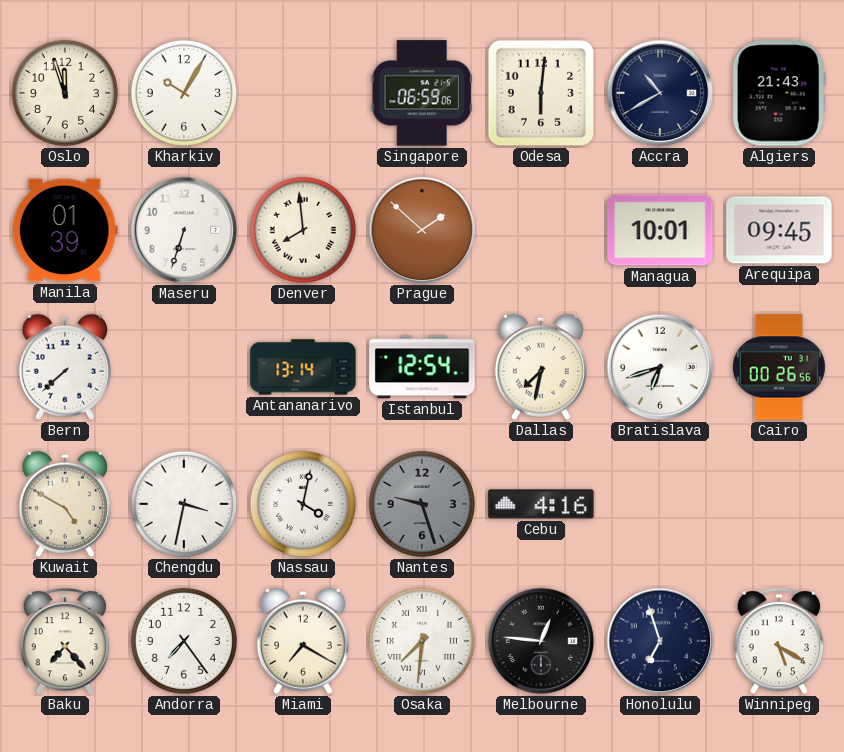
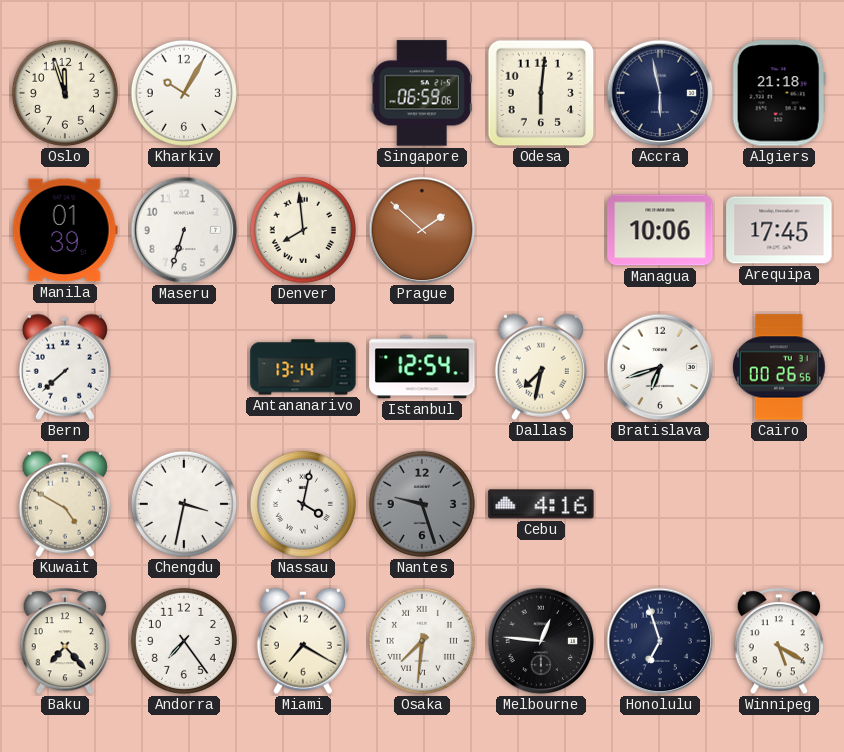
Accra: 10:40 -> 5:58
Algiers: 21:43 -> 21:18
Managua: 10:01 -> 10:06
Arequipa: 09:45 -> 17:45
